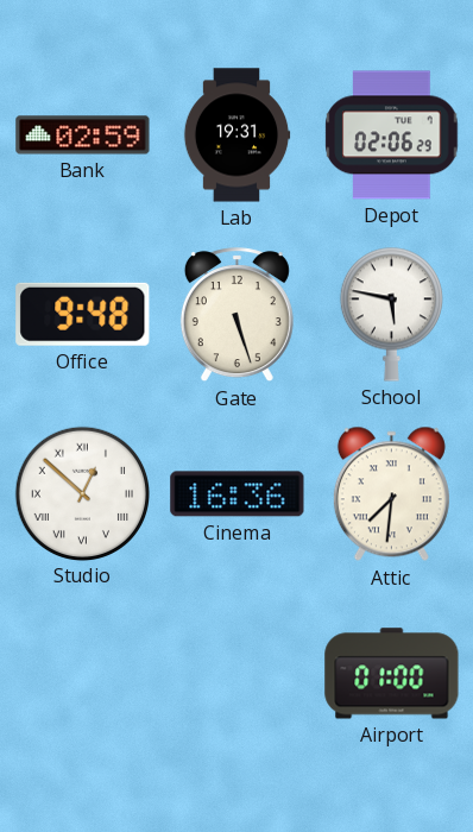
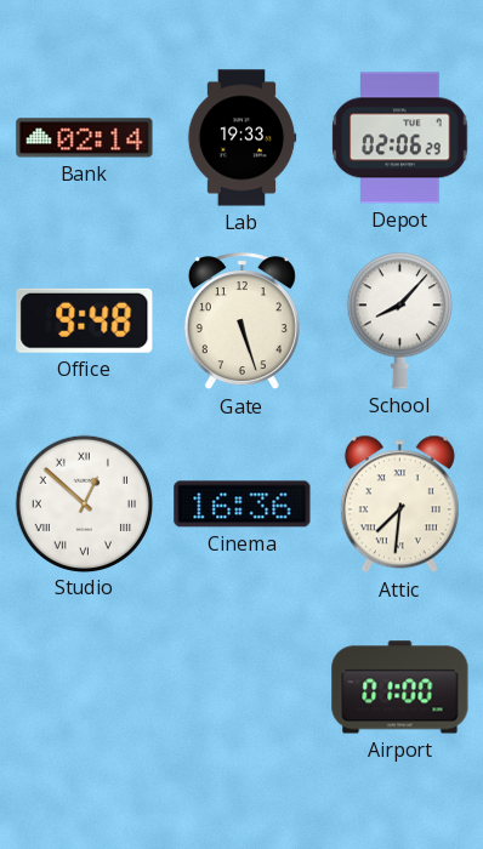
Bank: 02:59 -> 02:14
Lab: 19:31 -> 19:33
School: 5:47 -> 8:07
